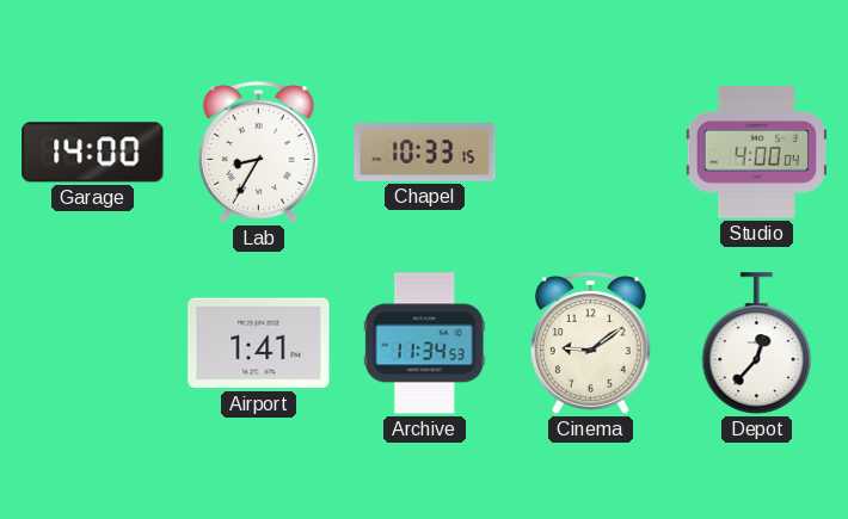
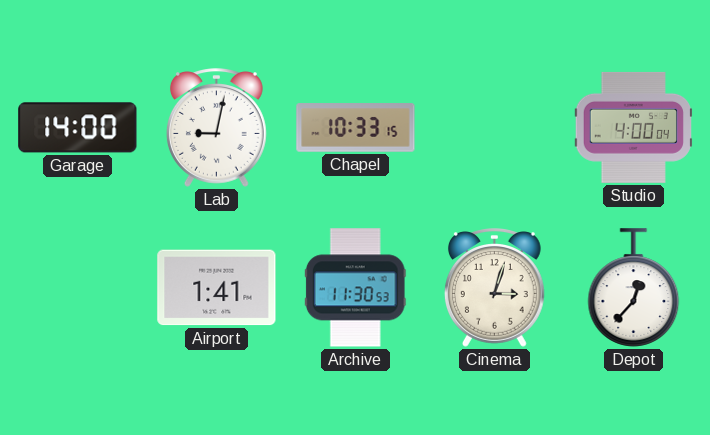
Lab: 8:35 -> 9:02
Archive: 11:34 -> 11:30
Cinema: 9:09 -> 3:03
